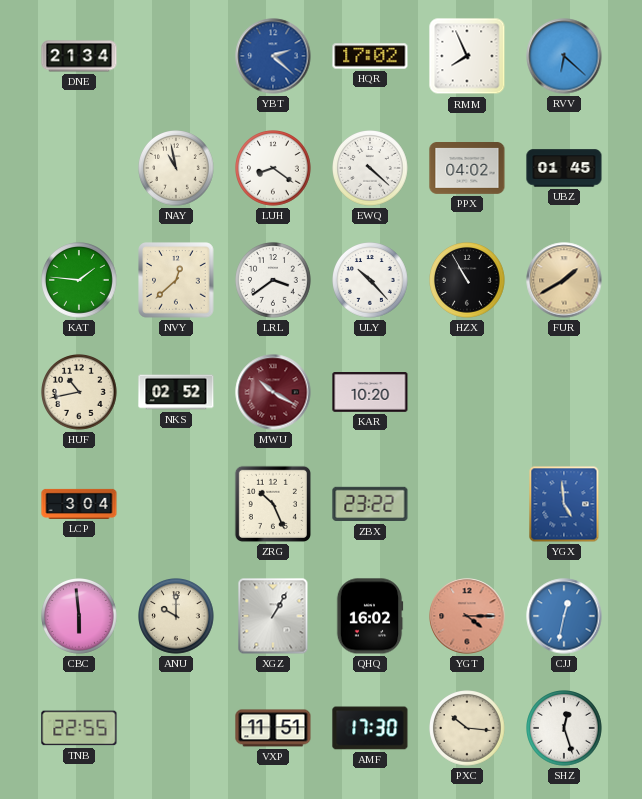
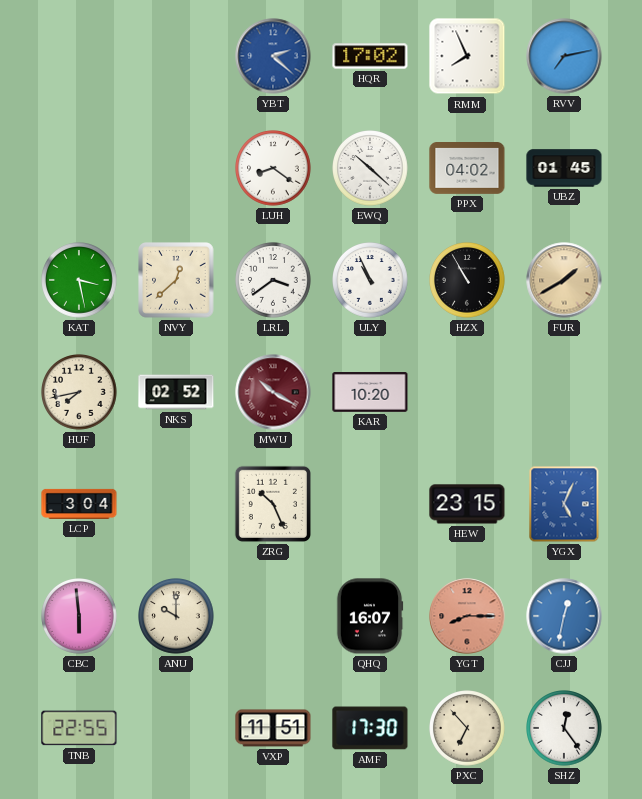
DNE: 21:34 -> none
RVV: 6:22 -> 7:13
NAY: 10:58 -> none
EWQ: 4:22 -> 10:22
KAT: 1:46 -> 3:28
ULY: 10:23 -> 10:56
HUF: 10:43 -> 7:43
ZBX: 23:22 -> none
HEW: none -> 23:15
YGX: 4:59 -> 5:04
XGZ: 1:05 -> none
QHQ: 16:02 -> 16:07
YGT: 4:15 -> 8:15
PXC: 10:16 -> 6:53
SHZ: 12:27 -> 12:24
